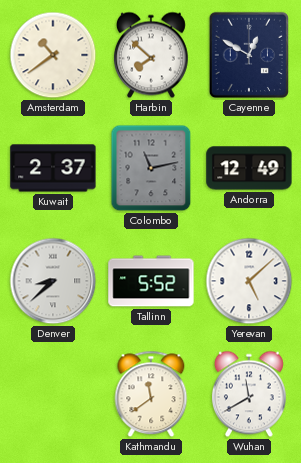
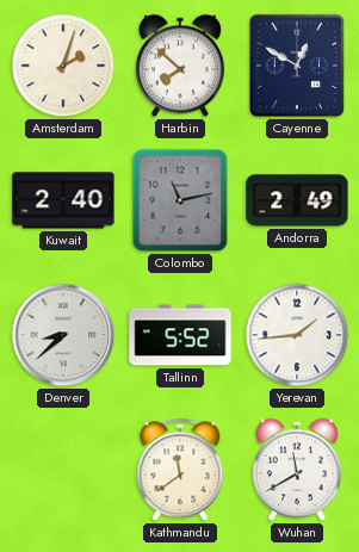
Amsterdam: 10:39 -> 2:03
Kuwait: 2:37 -> 2:40
Andorra: 12:49 -> 2:49
Yerevan: 5:08 -> 1:44
